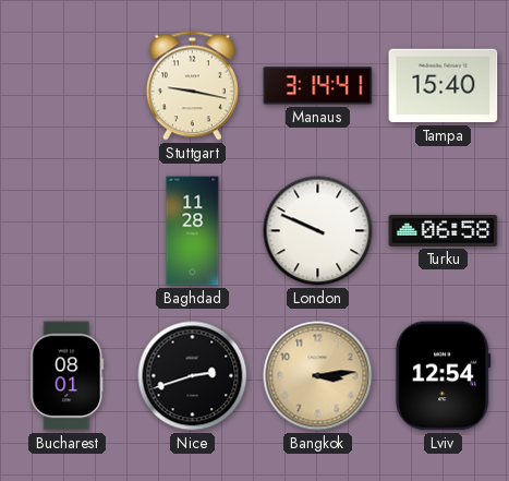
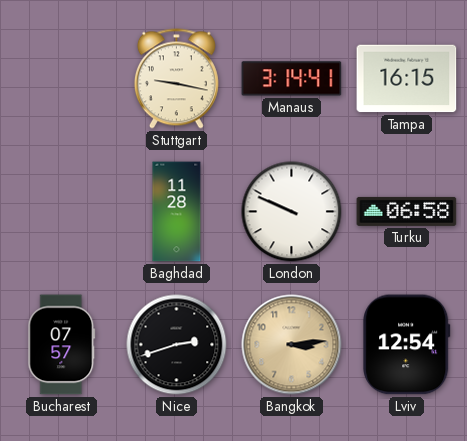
Tampa: 15:40 -> 16:15
Bucharest: 08:01 -> 07:57
